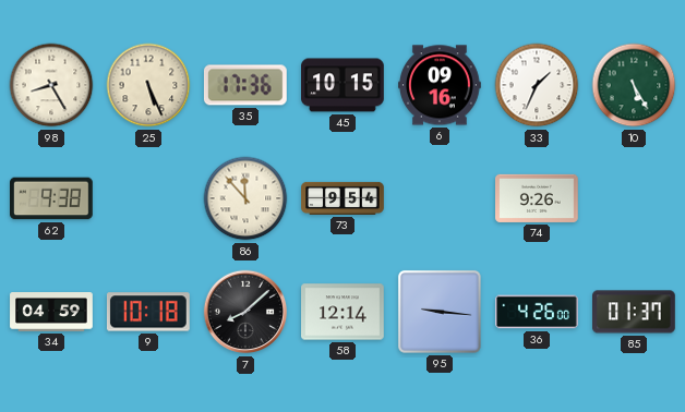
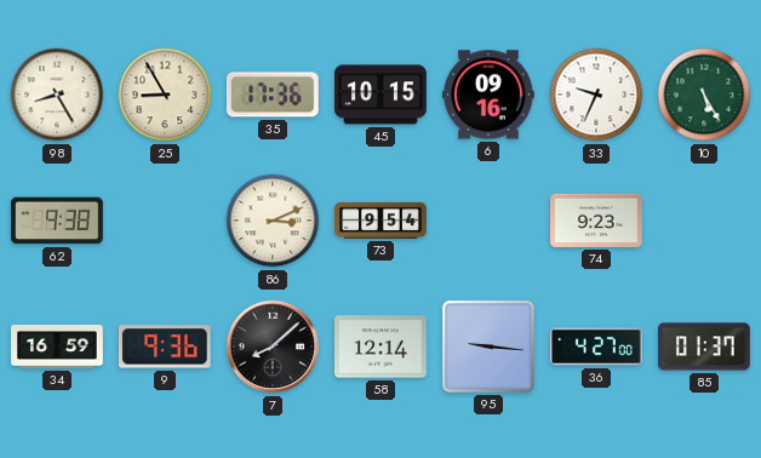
25: 5:26 -> 8:55
33: 1:34 -> 9:34
86: 11:53 -> 3:11
74: 9:26 -> 9:23
34: 04:59 -> 16:59
9: 10:18 -> 9:36
36: 4:26 -> 4:27
